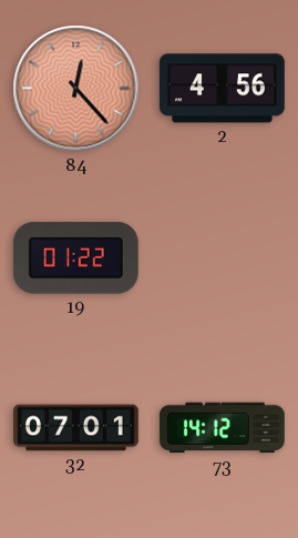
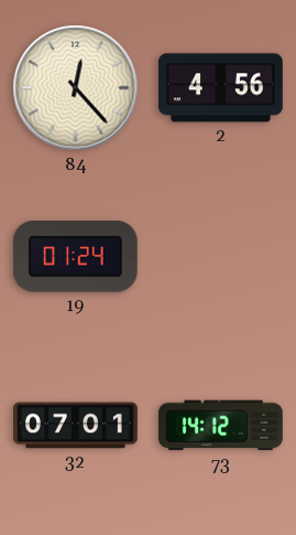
84 dial: salmon -> cream
19: 01:22 -> 01:24
